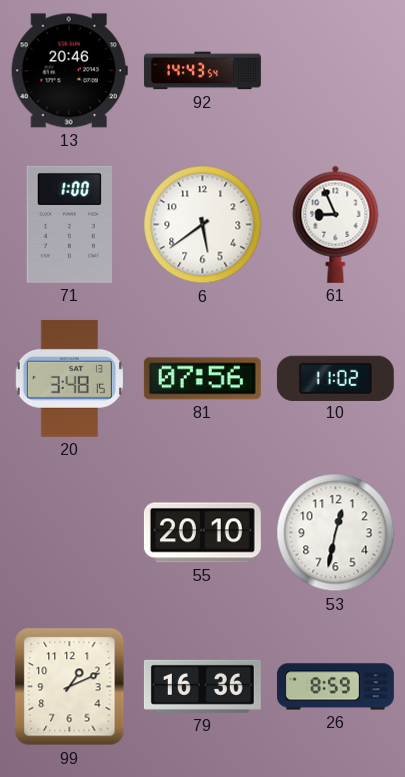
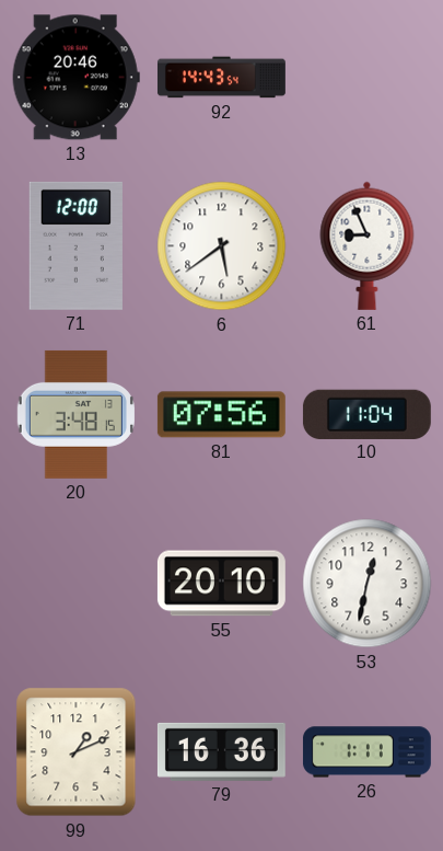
71: 1:00 -> 12:00
10: 11:02 -> 11:04
26: 8:59 -> 1:11
